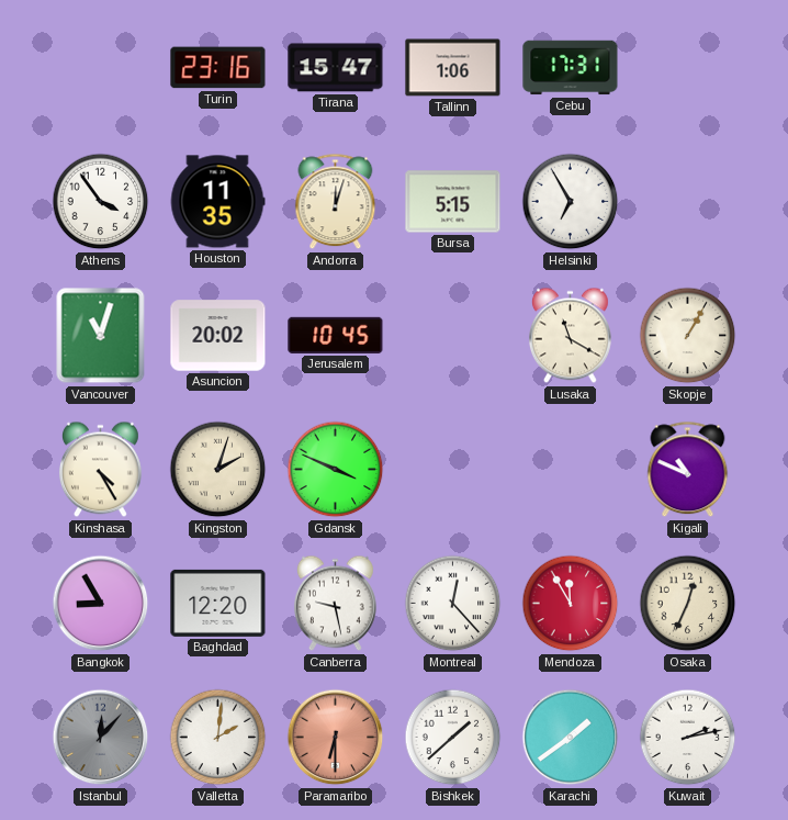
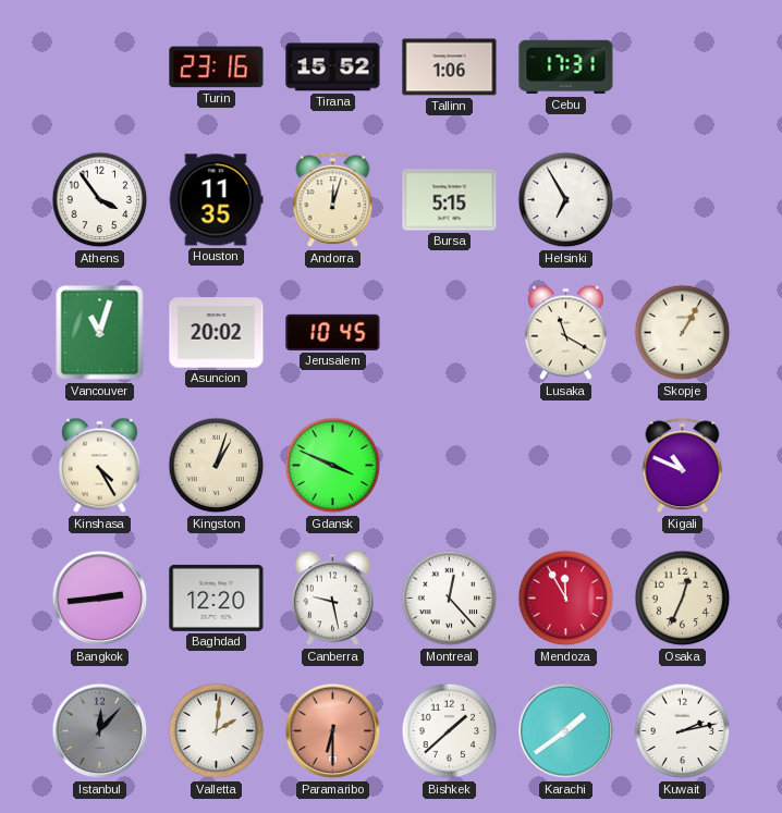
Tirana: 15:47 -> 15:52
Kingston: 2:03 -> 1:03
Bangkok: 8:55 -> 2:44
